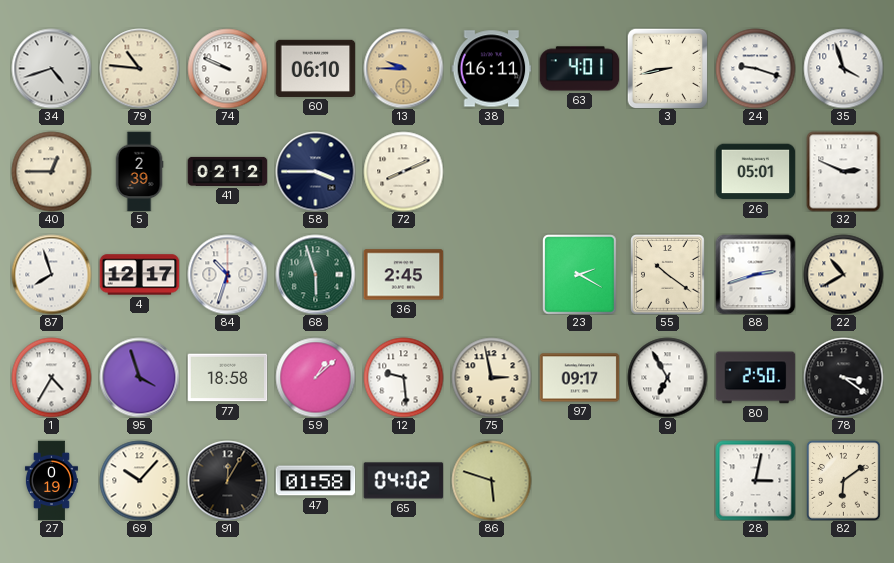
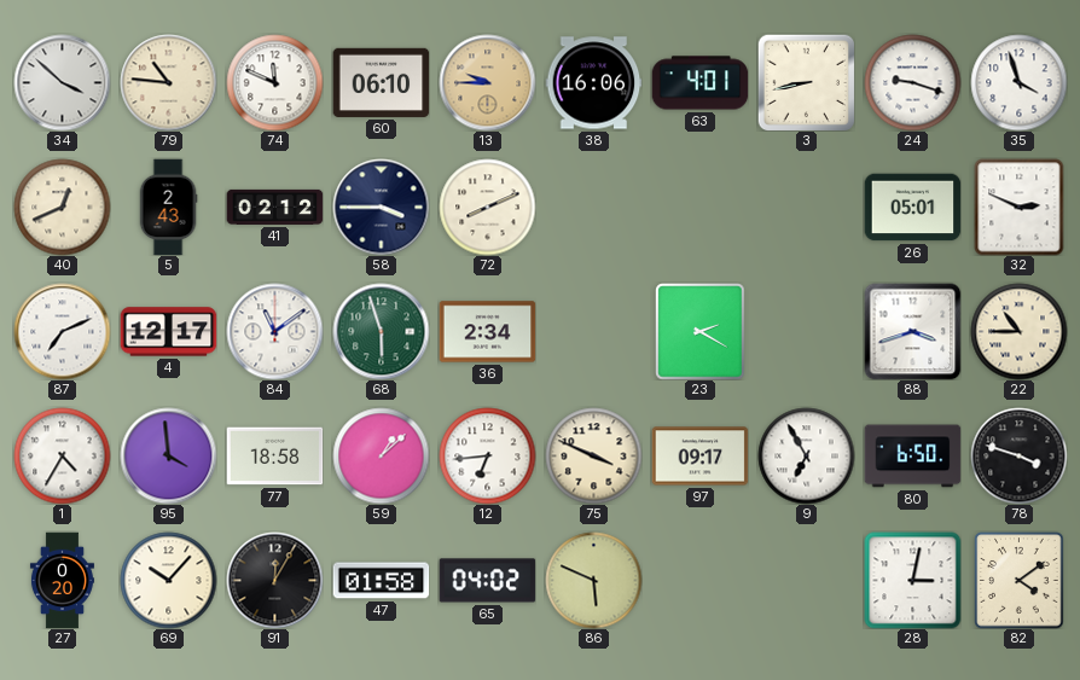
34: 4:42 -> 3:52
74: 9:49 -> 11:49
38: 16:11 -> 16:06
40: 12:45 -> 12:41
5: 2:39 -> 2:43
87: 7:57 -> 7:11
84: 10:33 -> 11:09
36: 2:45 -> 2:34
55: 10:21 -> none
88: 2:42 -> 3:42
22: 10:40 -> 10:45
95: 3:57 -> 3:59
12: 9:29 -> 6:44
75: 2:58 -> 3:49
80: 2:50 -> 6:50
78: 3:21 -> 3:48
27: 0:19 -> 0:20
86: 5:48 -> 5:49
82: 6:09 -> 4:09
